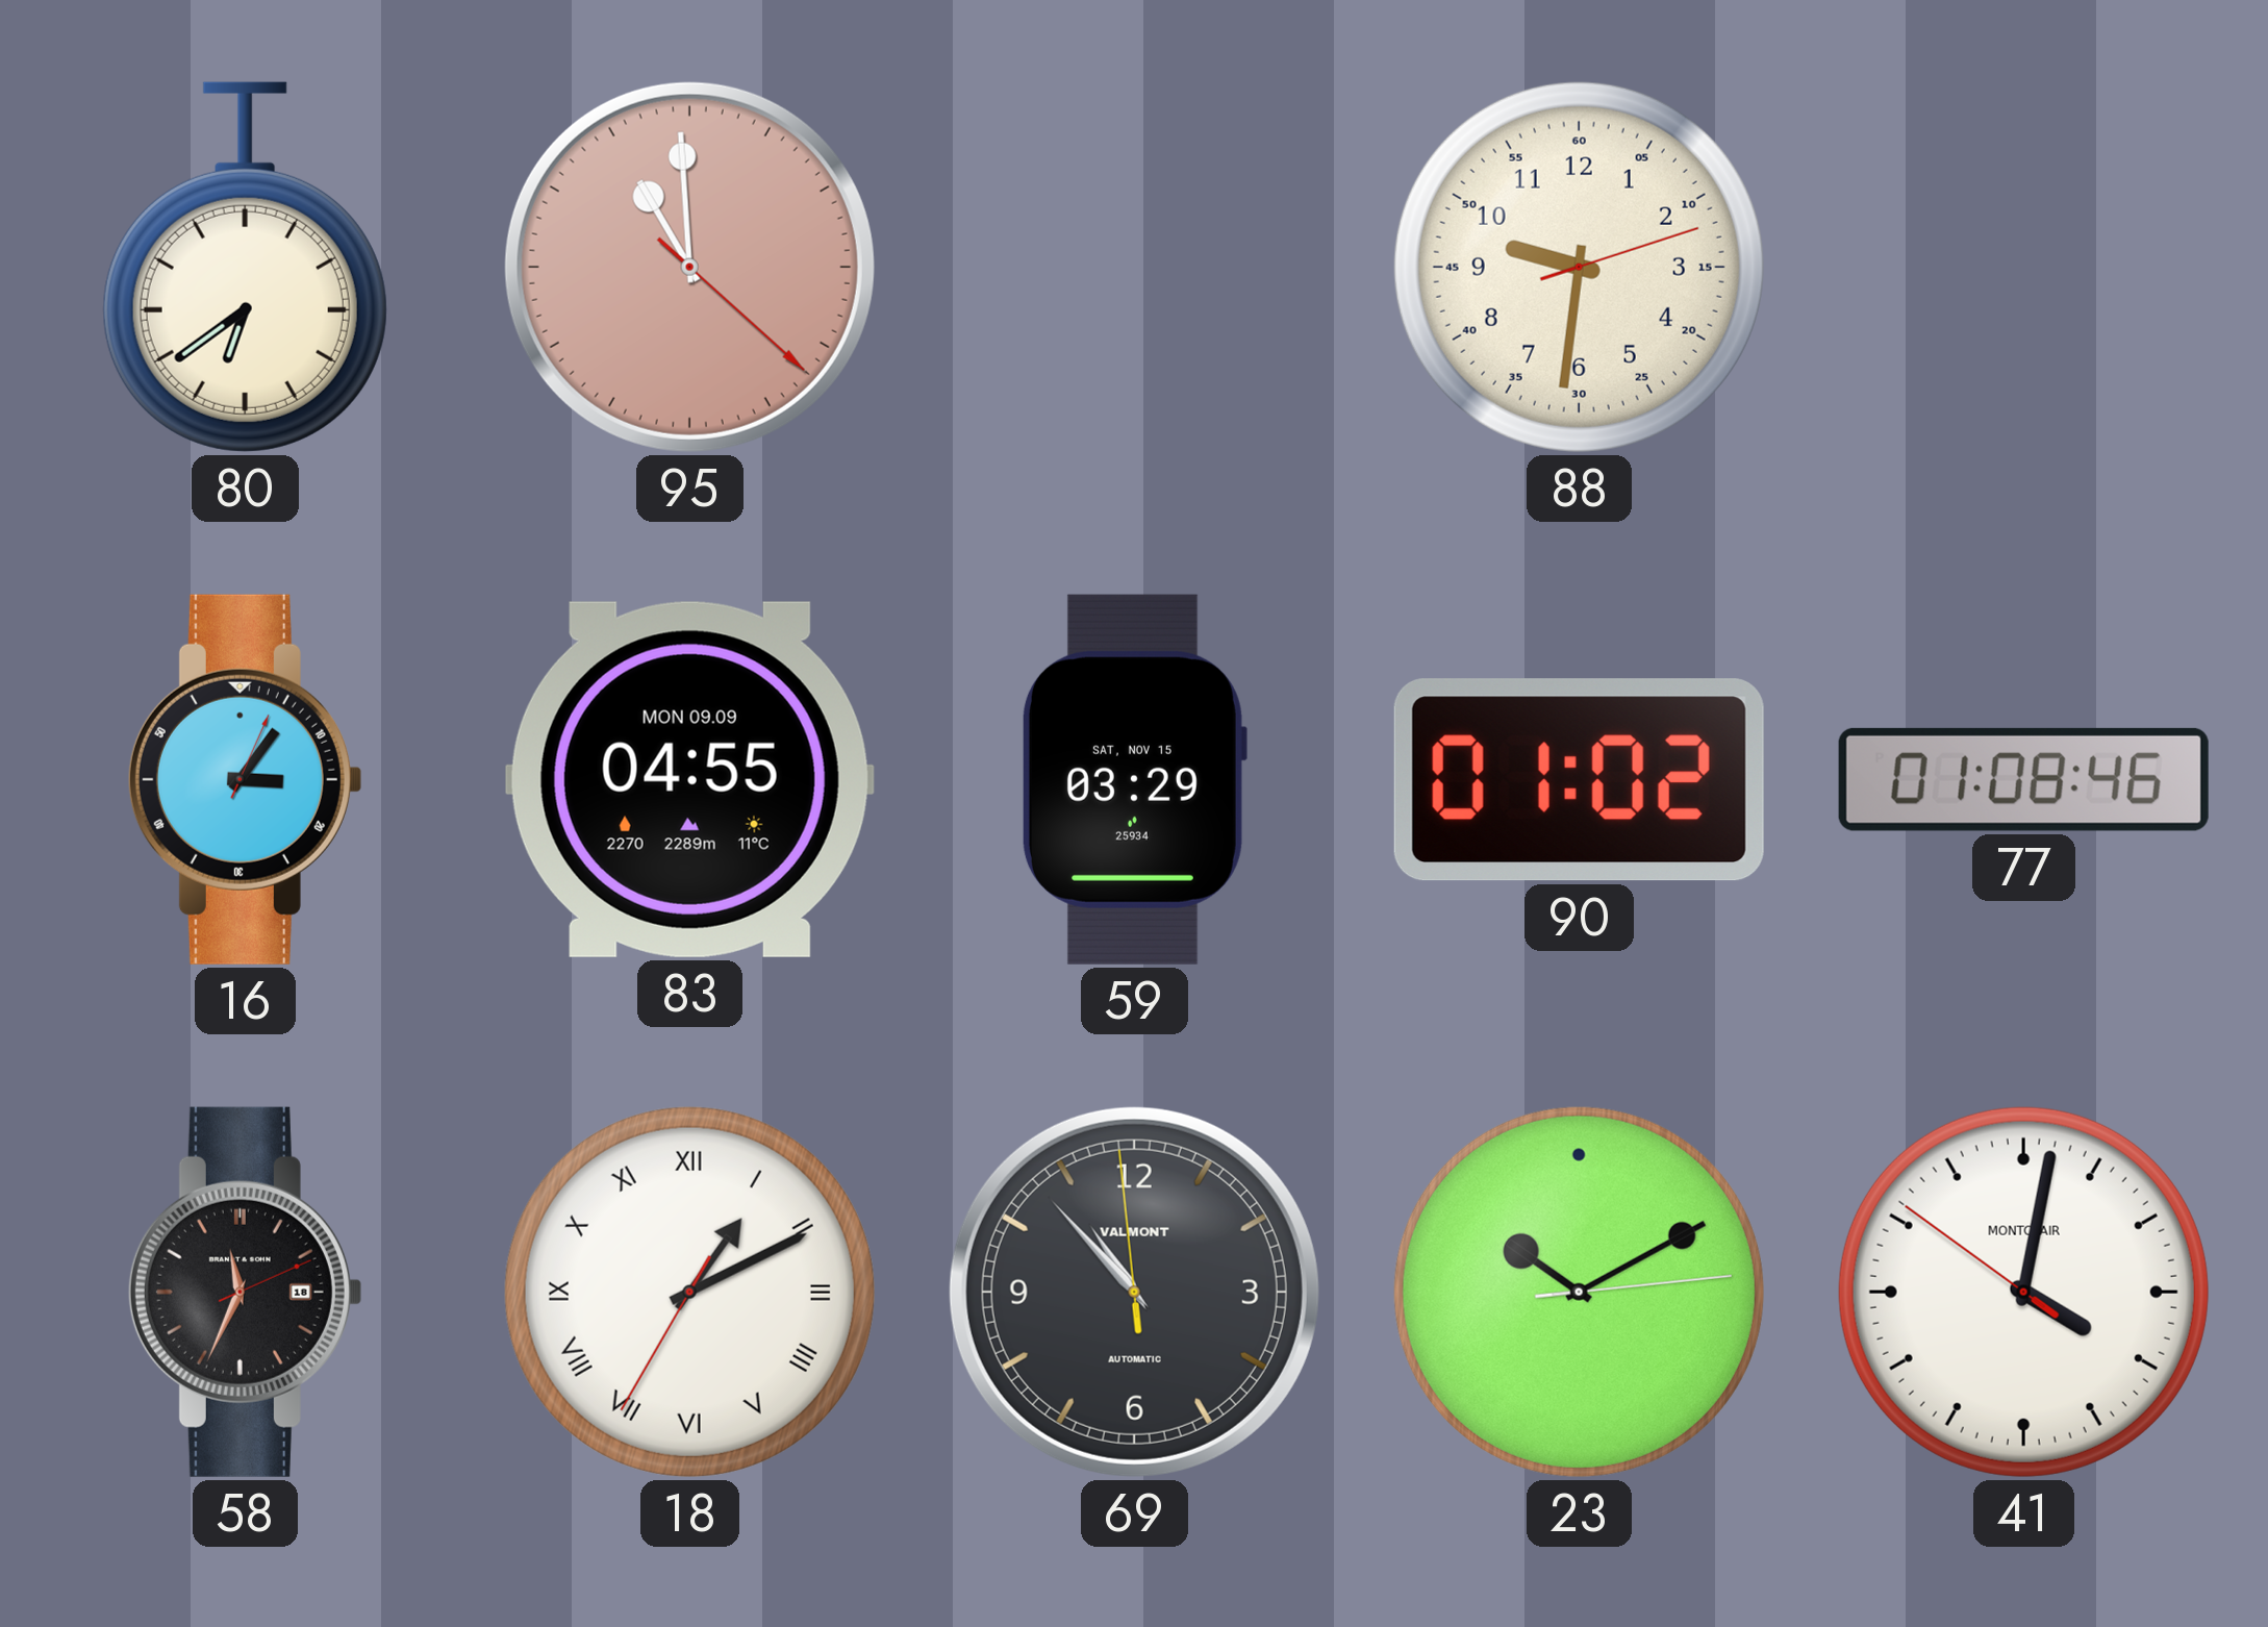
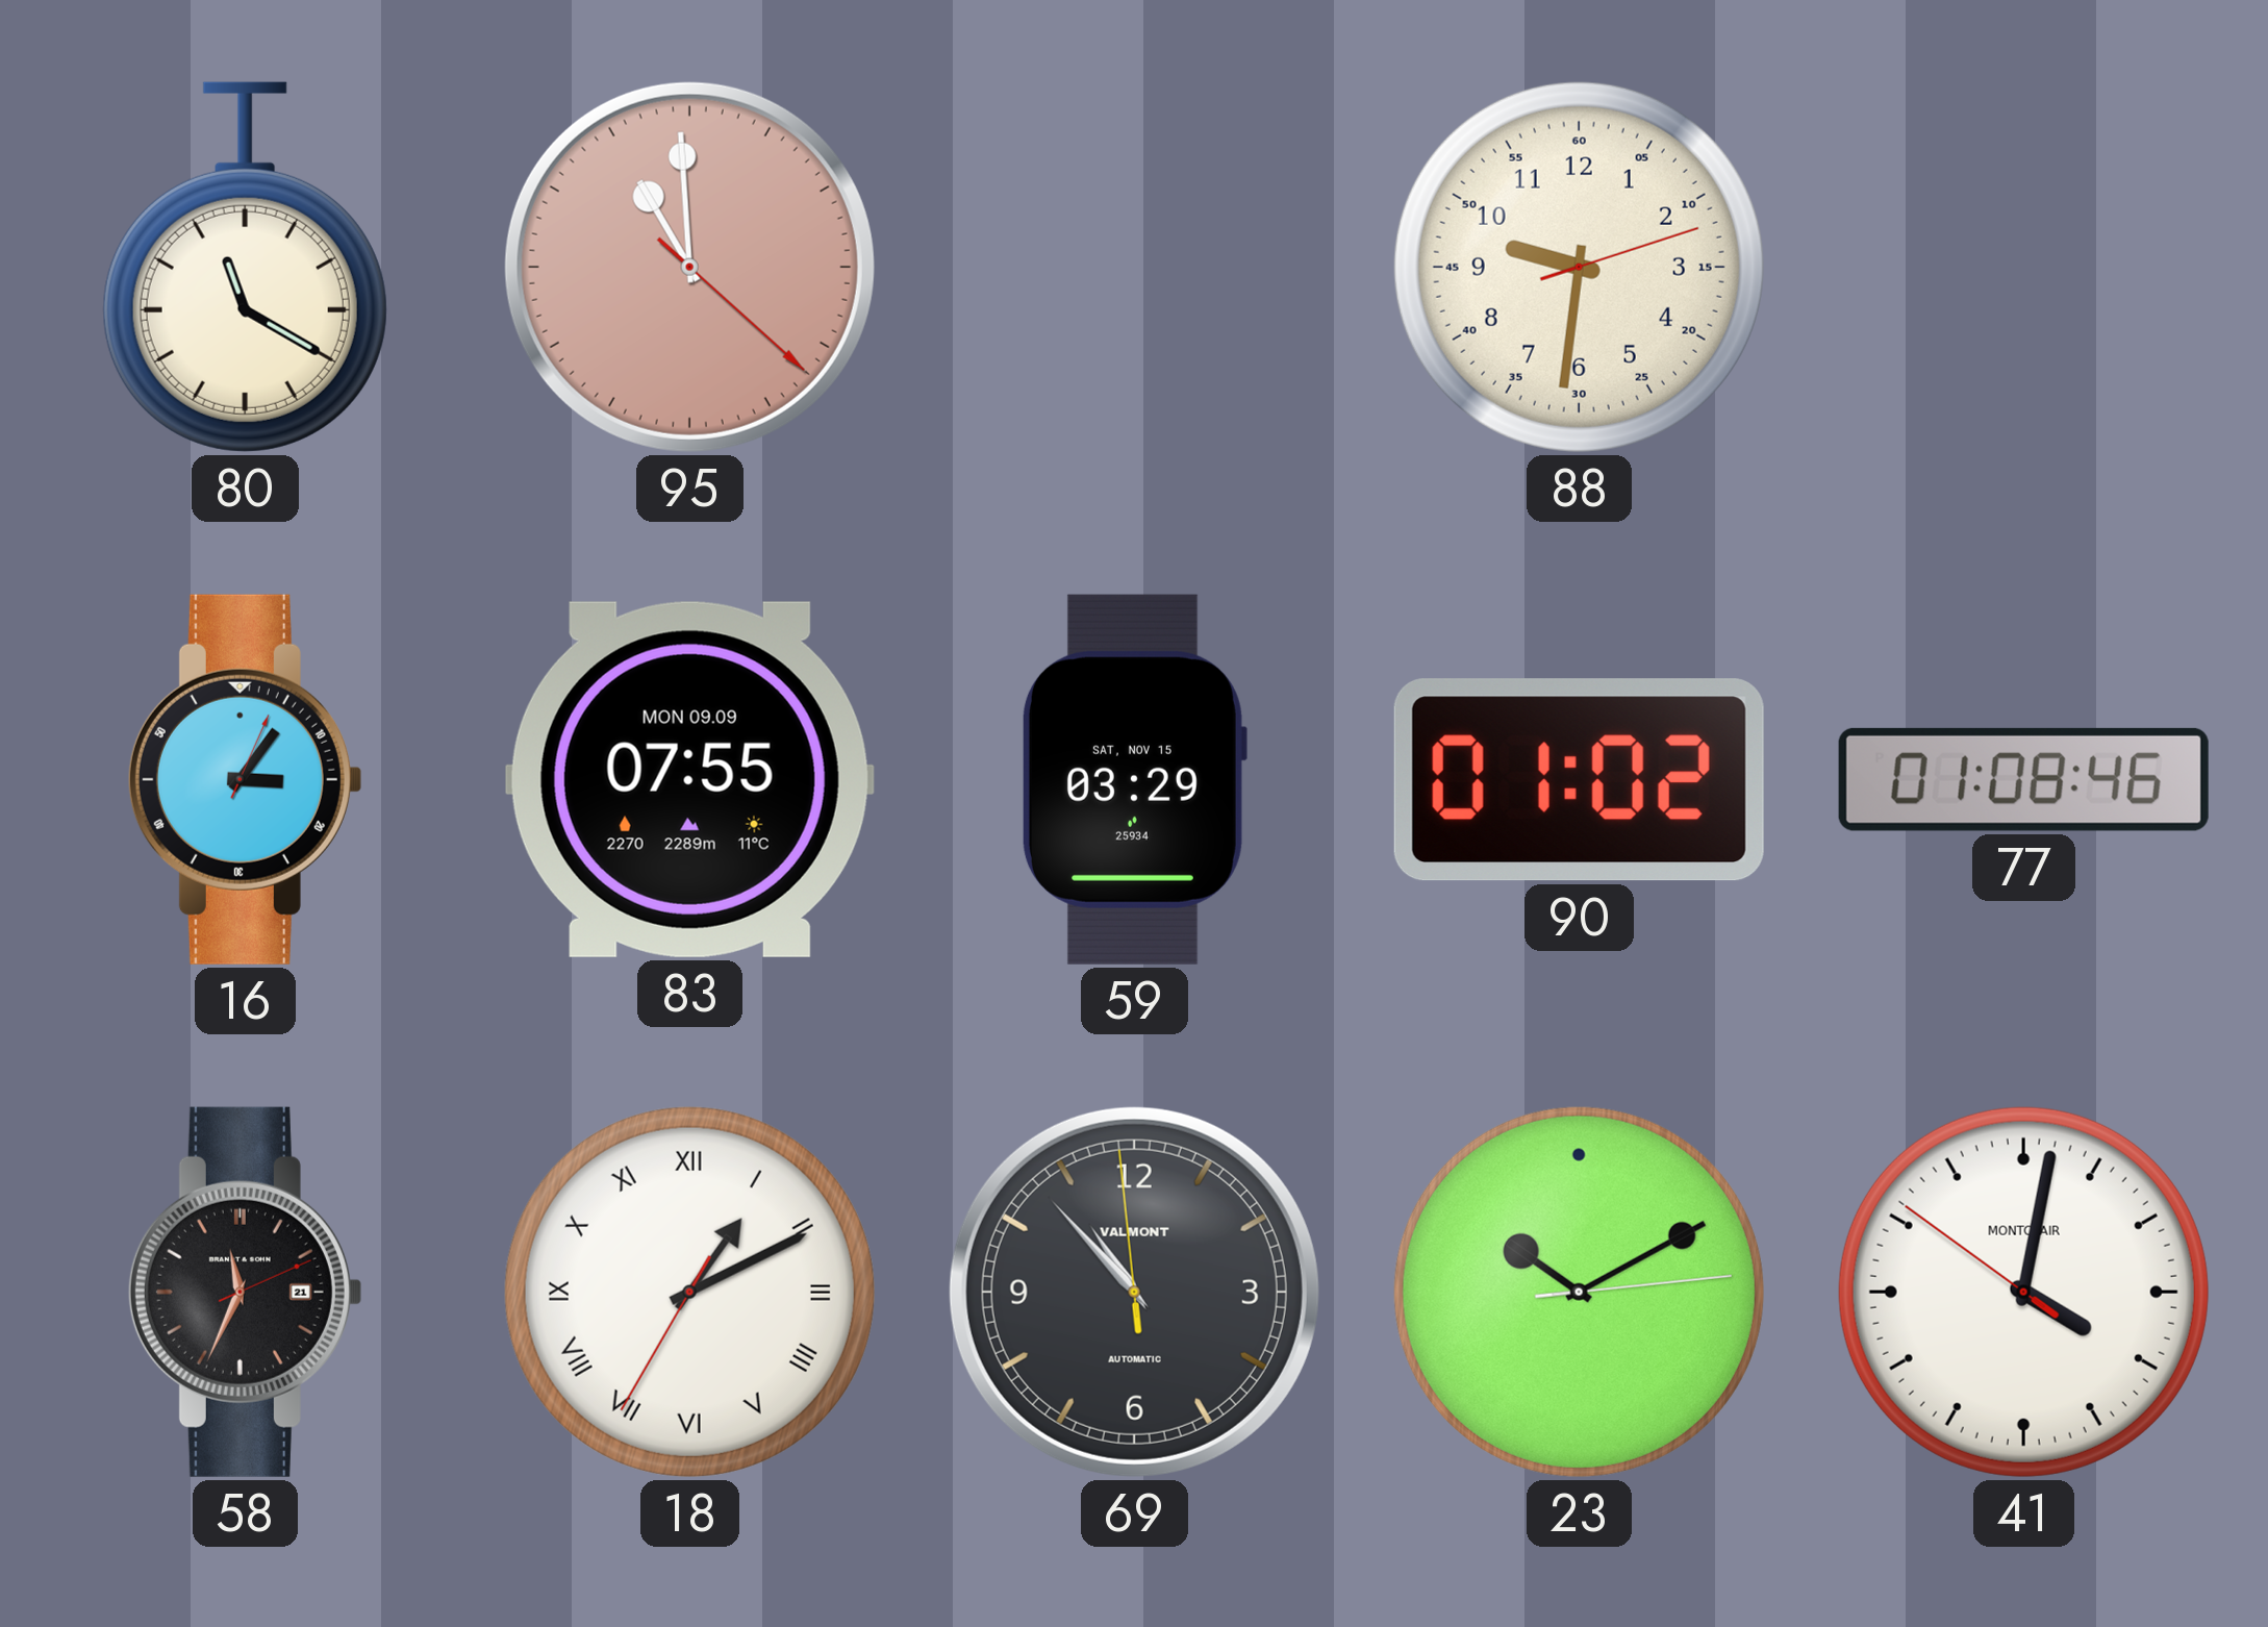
80: 6:39 -> 11:20
83: 04:55 -> 07:55
58 date: 18 -> 21
